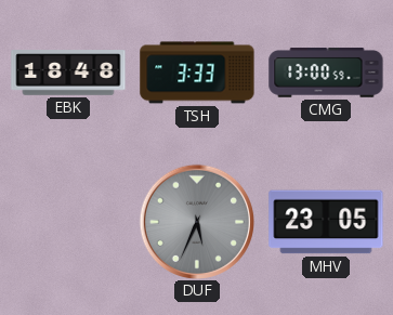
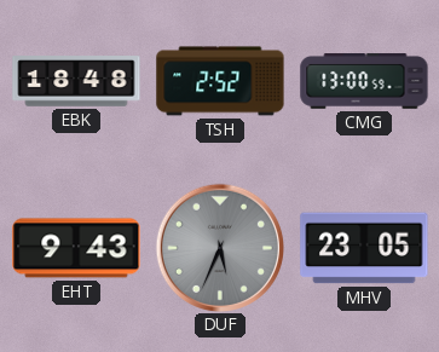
TSH: 3:33 -> 2:52
EHT: none -> 9:43
